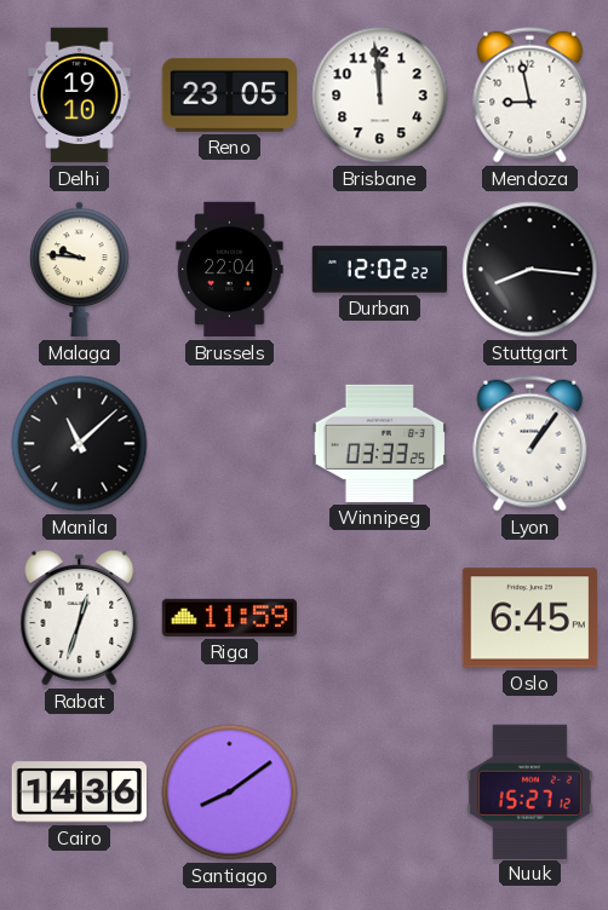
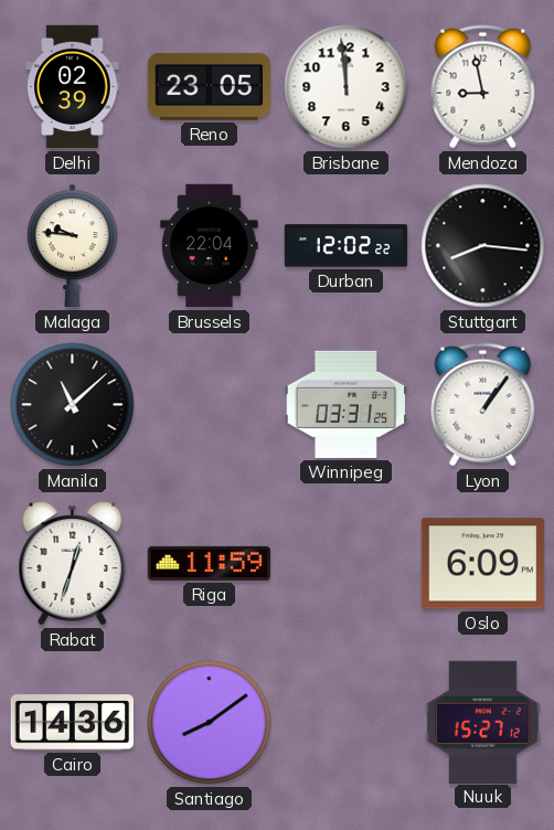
Delhi: 19:10 -> 02:39
Winnipeg: 03:33 -> 03:31
Oslo: 6:45 -> 6:09
